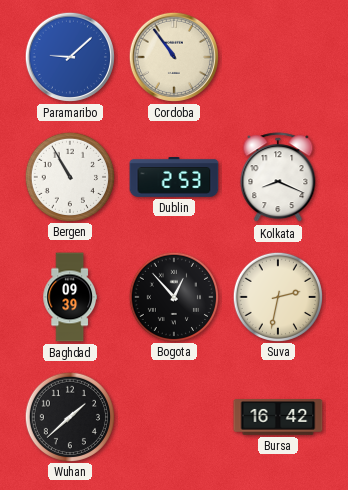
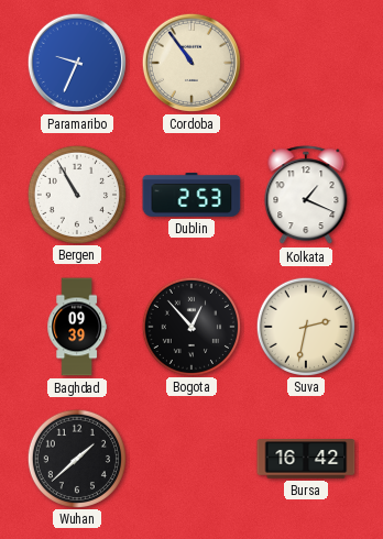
Paramaribo: 9:08 -> 9:34
Kolkata: 8:19 -> 1:19
